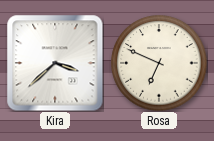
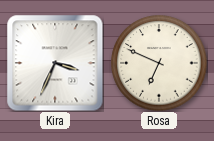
Kira: 3:38 -> 3:34
